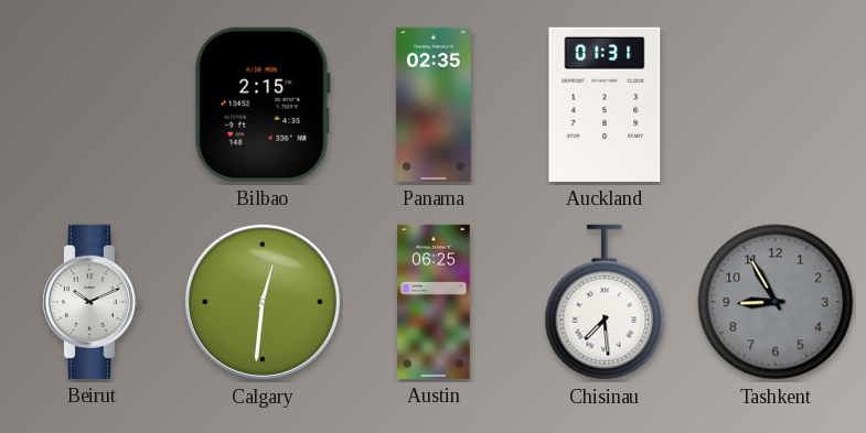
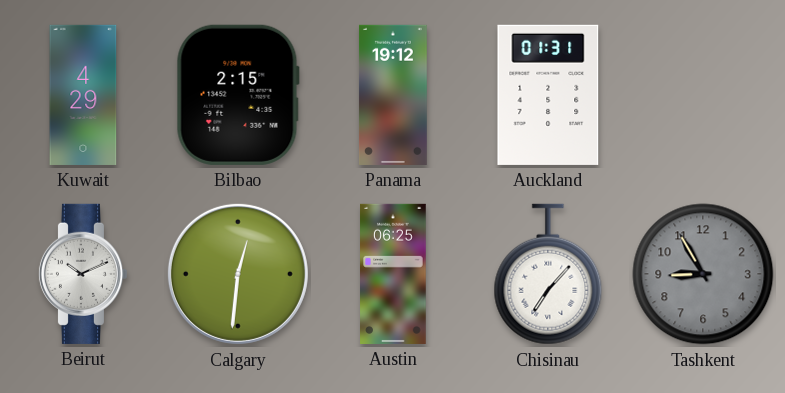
Kuwait: none -> 4:29
Panama: 02:35 -> 19:12
Chisinau: 7:29 -> 7:07
